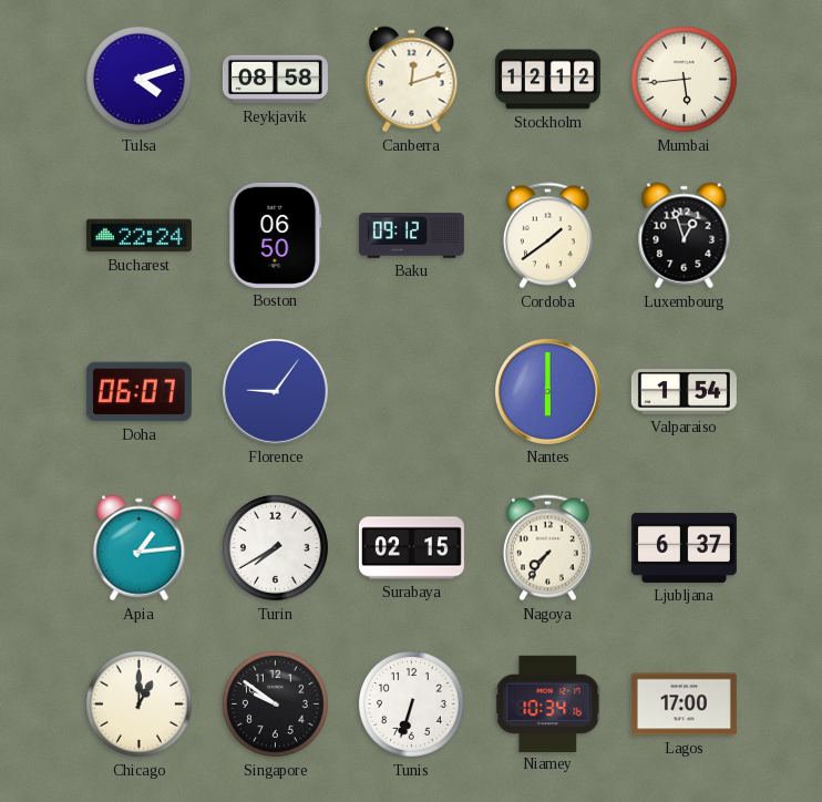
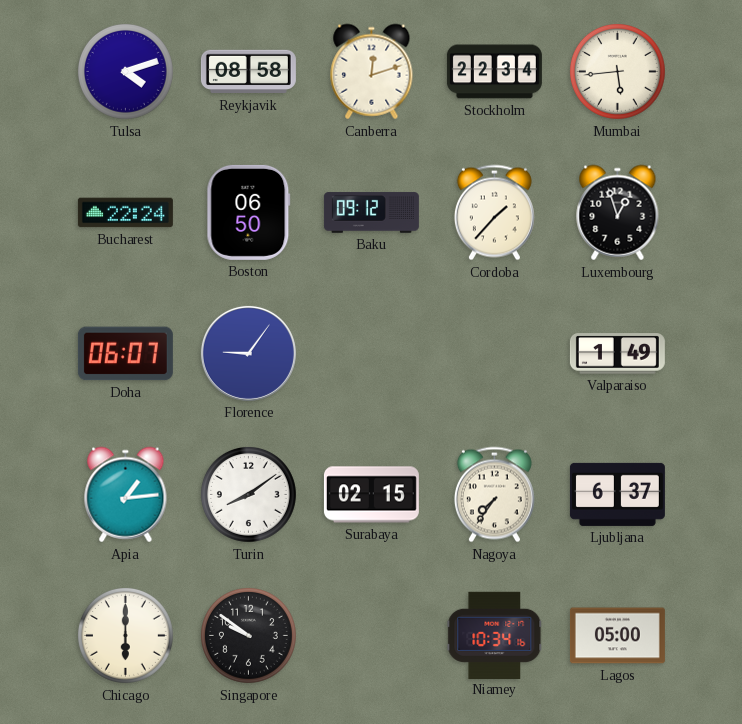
Stockholm: 12:12 -> 22:34
Cordoba: 1:39 -> 1:37
Nantes: 6:00 -> none
Valparaiso: 1:54 -> 1:49
Turin: 7:40 -> 8:09
Chicago: 1:00 -> 6:00
Tunis: 6:33 -> none
Lagos: 17:00 -> 05:00
